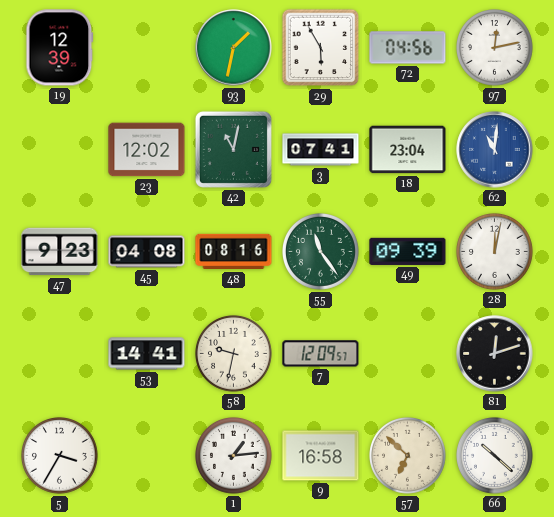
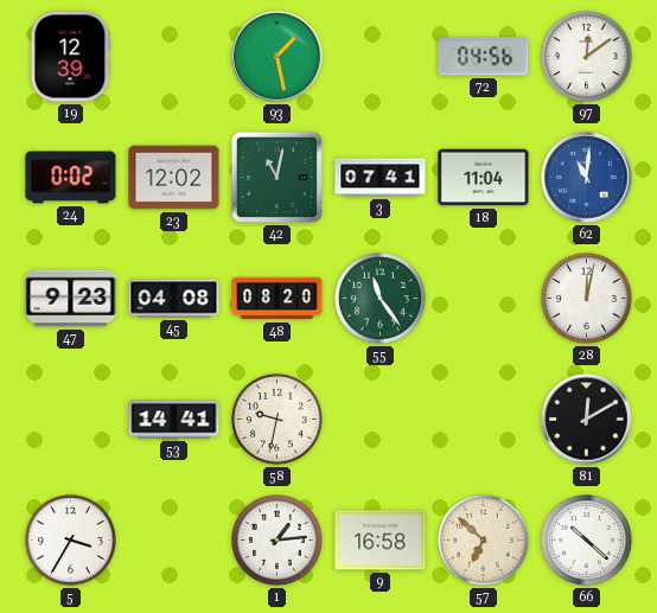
93: 1:32 -> 1:28
29: 5:55 -> none
97: 12:13 -> 12:09
24: none -> 0:02
18: 23:04 -> 11:04
48: 08:16 -> 08:20
49: 09:39 -> none
7: 12:09 -> none
81: 12:12 -> 12:10
